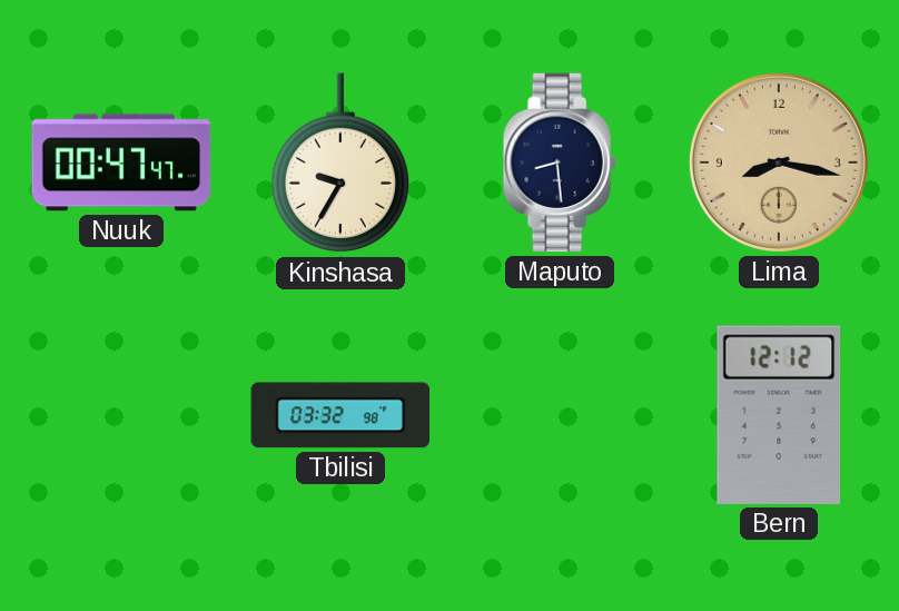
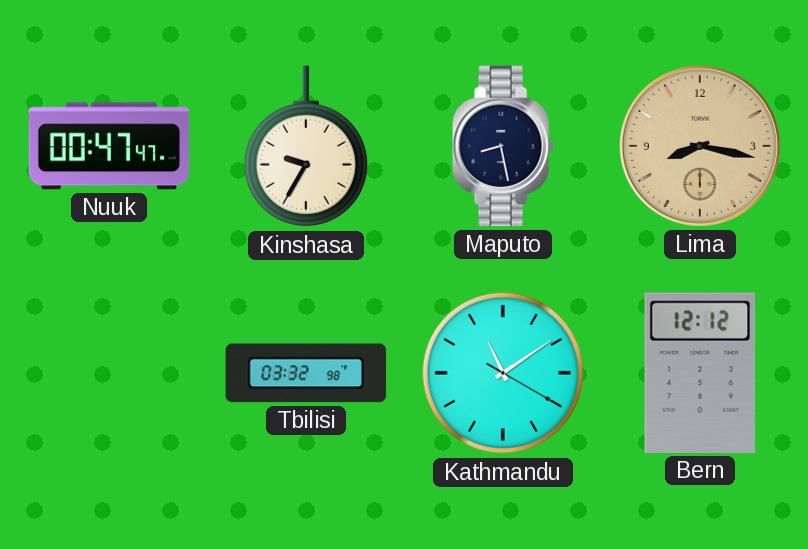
Maputo: 8:29 -> 8:28
Kathmandu: none -> 11:09
